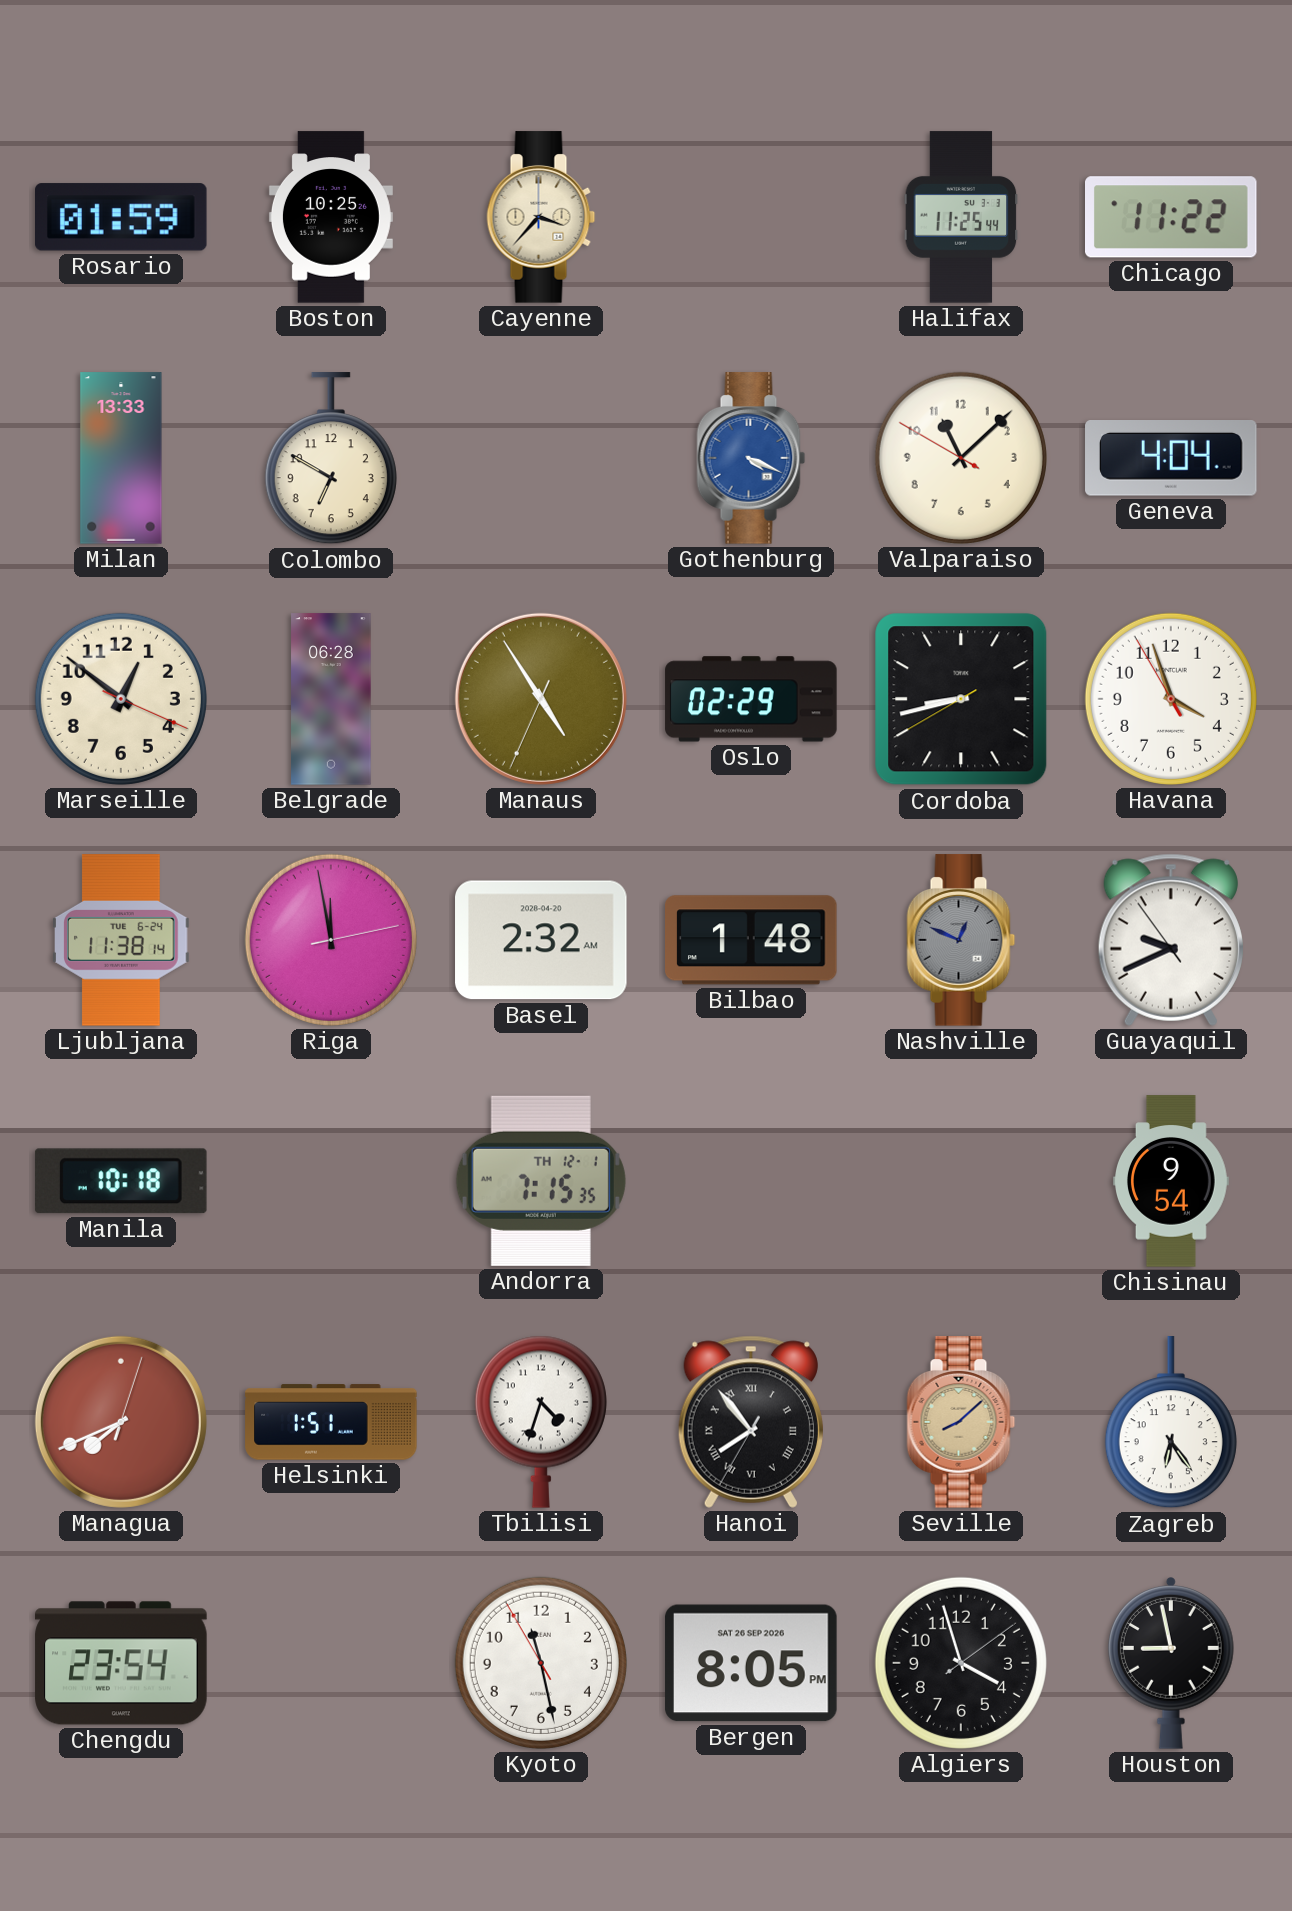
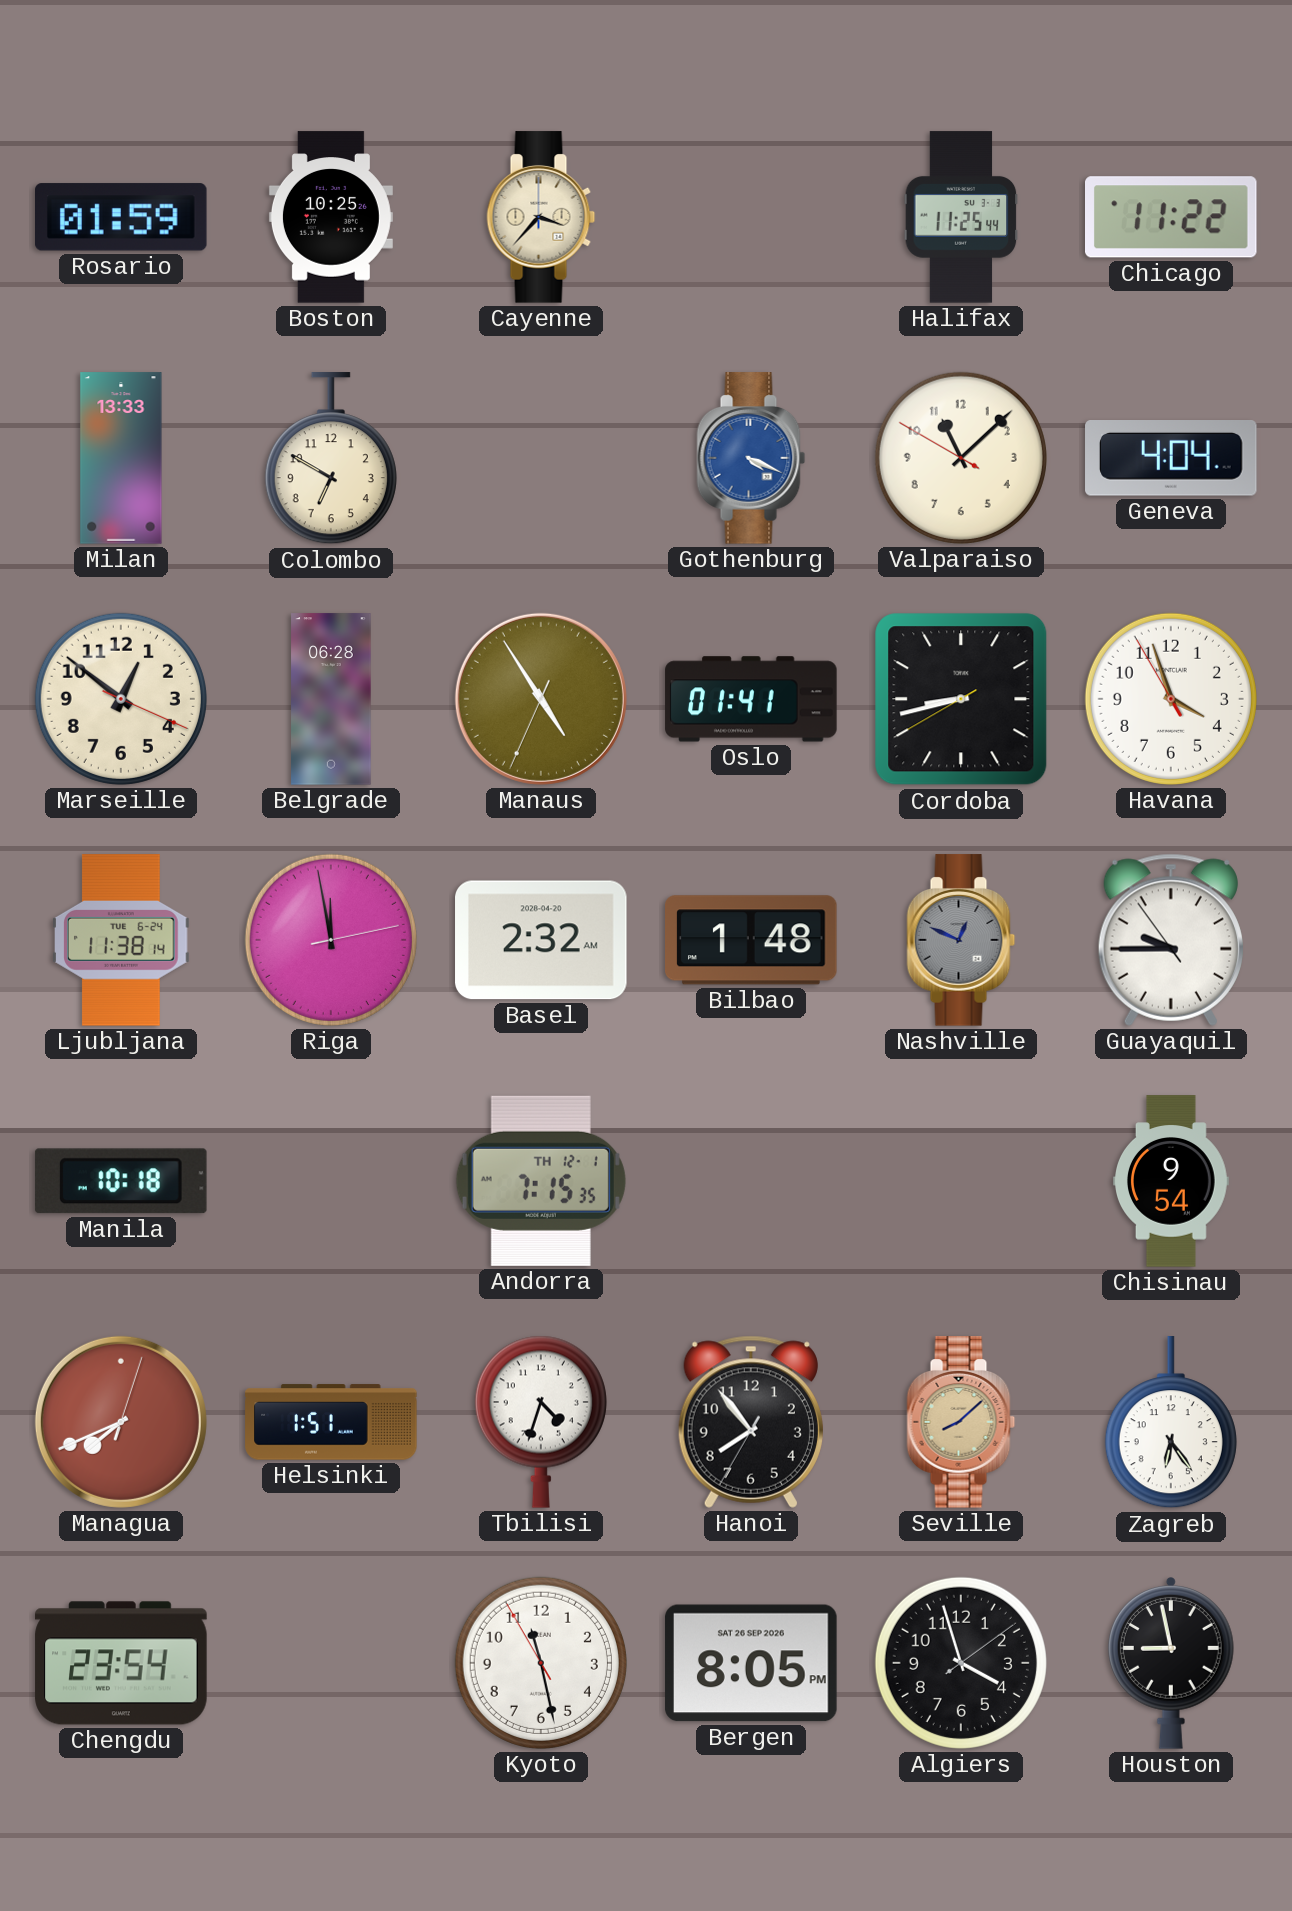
Oslo: 02:29 -> 01:41
Guayaquil: 9:40 -> 9:44
Hanoi numerals: Roman -> Arabic
